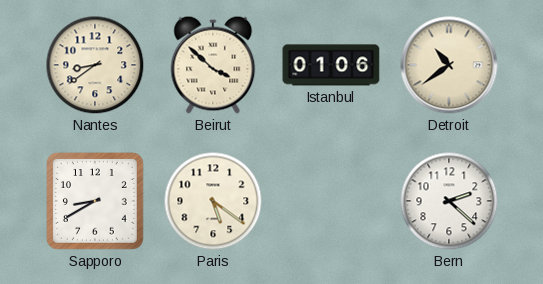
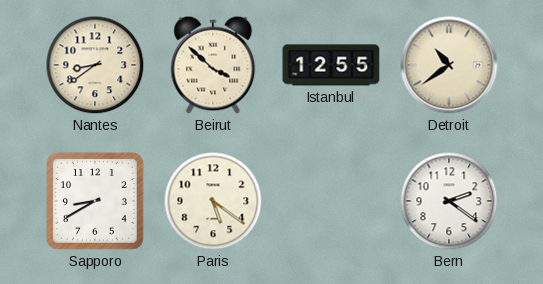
Istanbul: 01:06 -> 12:55
Bern: 2:22 -> 2:21
